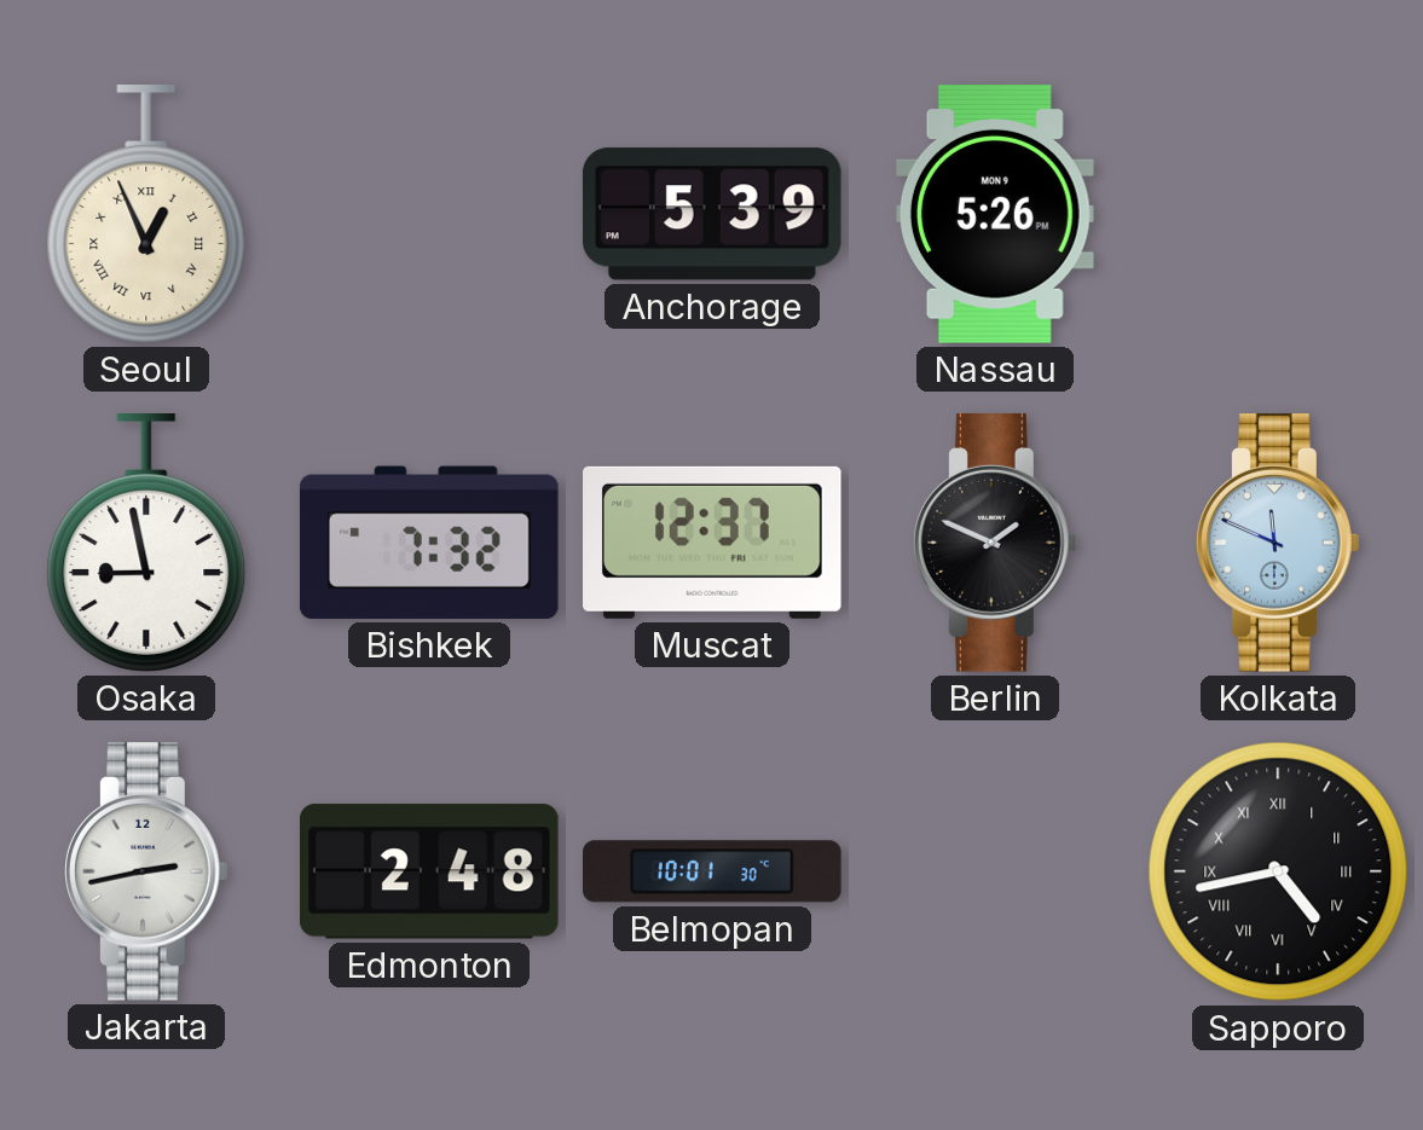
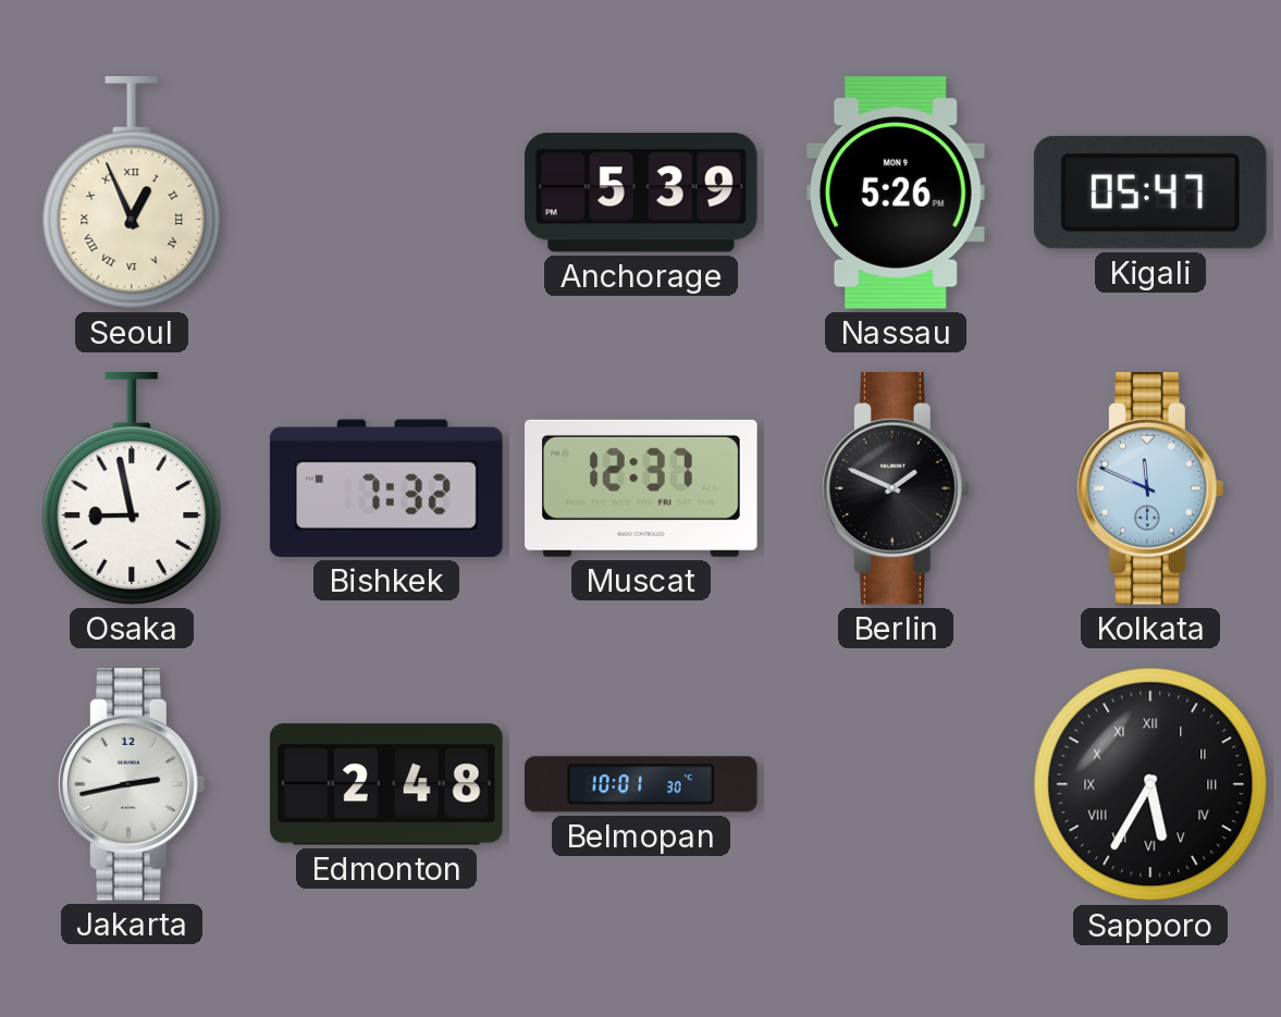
Kigali: none -> 05:47
Sapporo: 4:43 -> 5:35
